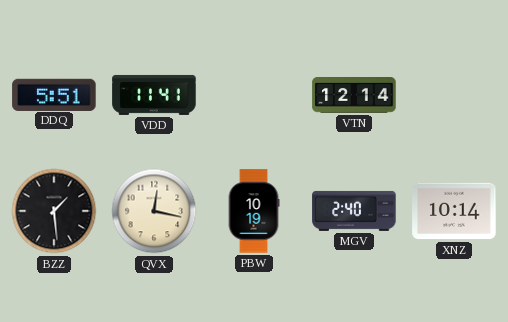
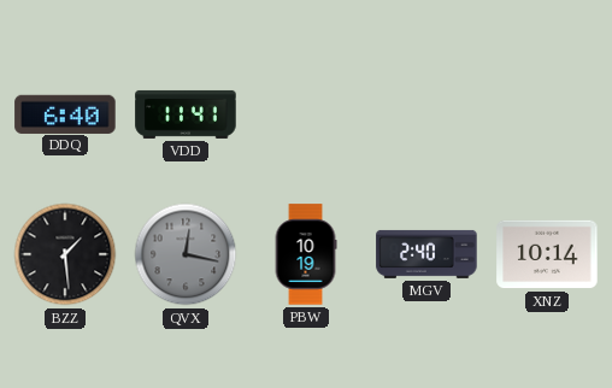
DDQ: 5:51 -> 6:40
VTN: 12:14 -> none
QVX dial: cream -> grey
